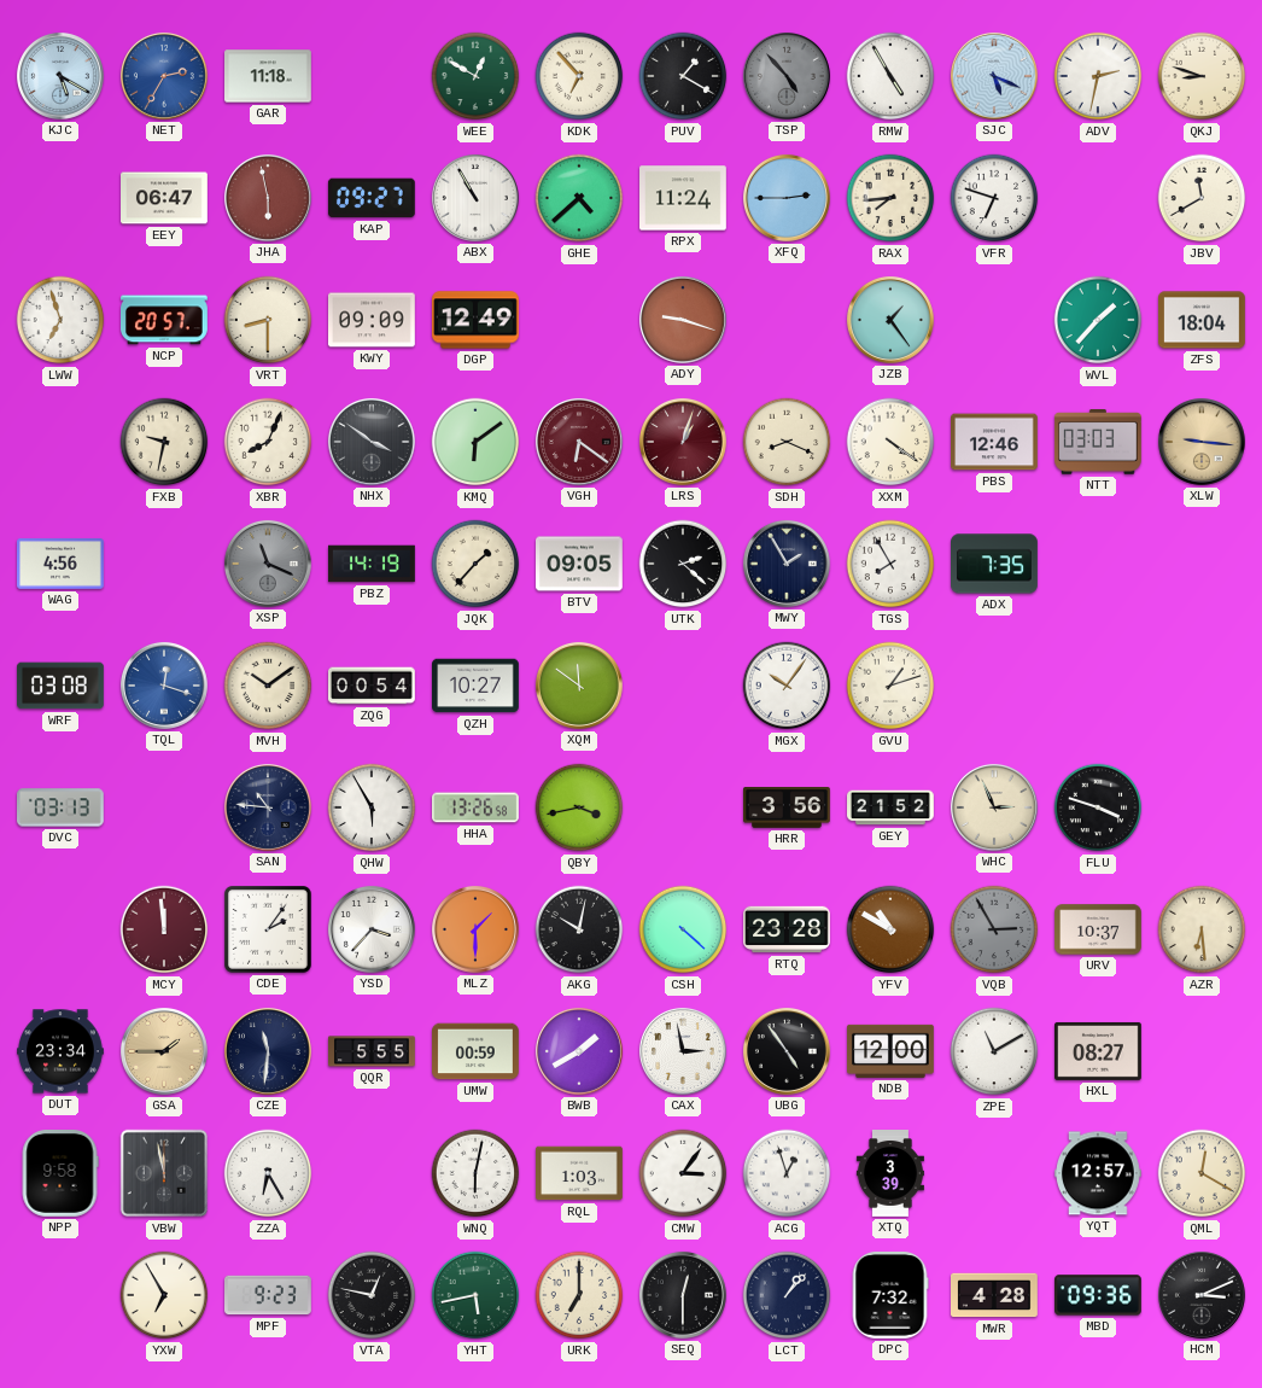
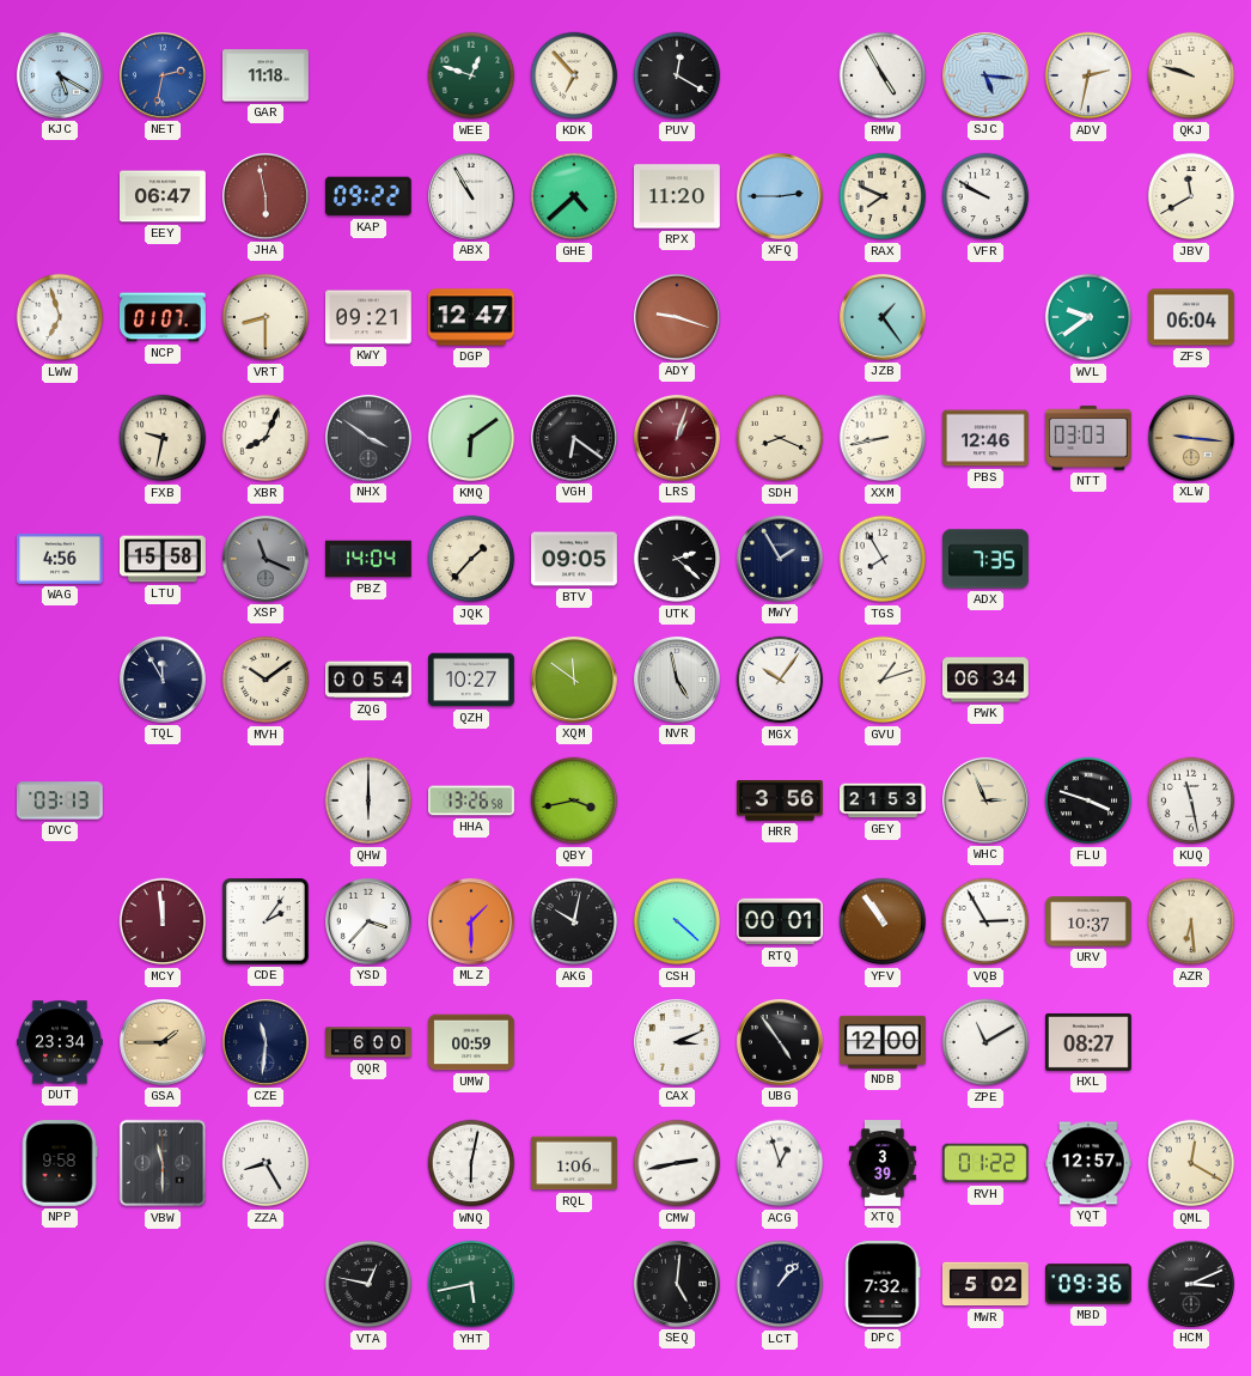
NET: 2:35 -> 2:32
WEE: 12:50 -> 12:48
PUV: 1:20 -> 12:20
TSP: 4:53 -> none
SJC: 5:19 -> 5:16
QKJ: 8:48 -> 9:48
KAP: 09:27 -> 09:22
RPX: 11:24 -> 11:20
RAX: 7:44 -> 7:49
VFR: 6:48 -> 9:50
NCP: 20:57 -> 01:07
KWY: 09:09 -> 09:21
DGP: 12:49 -> 12:47
WVL: 1:37 -> 9:39
ZFS: 18:04 -> 06:04
VGH dial: burgundy -> black
XXM: 4:21 -> 8:43
LTU: none -> 15:58
PBZ: 14:19 -> 14:04
WRF: 03:08 -> none
TQL: 12:18 -> 11:55
TQL dial: blue -> navy
NVR: none -> 4:58
PWK: none -> 06:34
SAN: 10:46 -> none
QHW: 5:55 -> 6:00
GEY: 21:52 -> 21:53
KUQ: none -> 11:28
RTQ: 23:28 -> 00:01
YFV: 10:50 -> 10:54
VQB dial: grey -> white
QQR: 5:55 -> 6:00
BWB: 1:40 -> none
CAX: 2:58 -> 3:11
VBW: 11:58 -> 11:30
ZZA: 6:25 -> 8:25
RQL: 1:03 -> 1:06
CMW: 3:06 -> 2:43
RVH: none -> 01:22
YXW: 6:55 -> none
MPF: 9:23 -> none
URK: 7:00 -> none
SEQ: 12:30 -> 5:01
MWR: 4:28 -> 5:02
